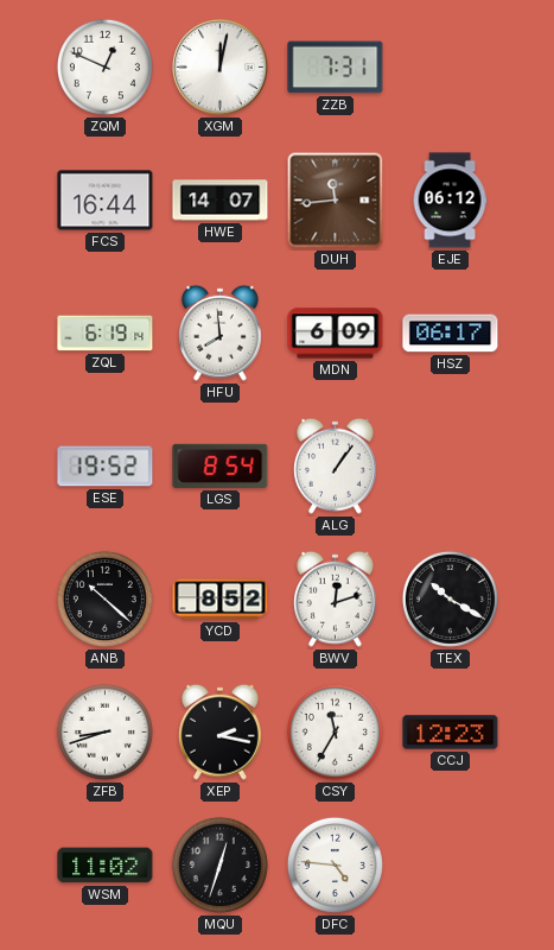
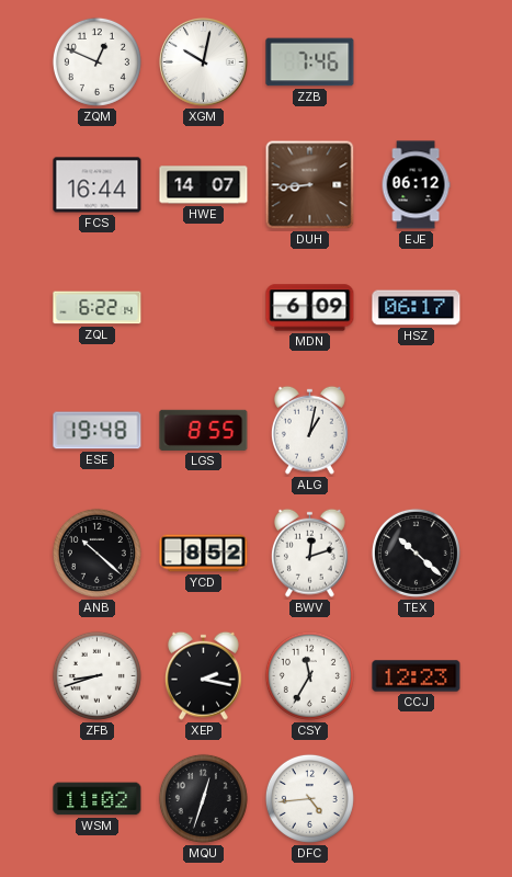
XGM: 12:02 -> 10:02
ZZB: 7:31 -> 7:46
DUH: 11:44 -> 8:44
ZQL: 6:19 -> 6:22
HFU: 7:59 -> none
ESE: 19:52 -> 19:48
LGS: 8:54 -> 8:55
ALG: 1:06 -> 1:02
TEX: 10:20 -> 10:22
DFC: 4:46 -> 4:44
